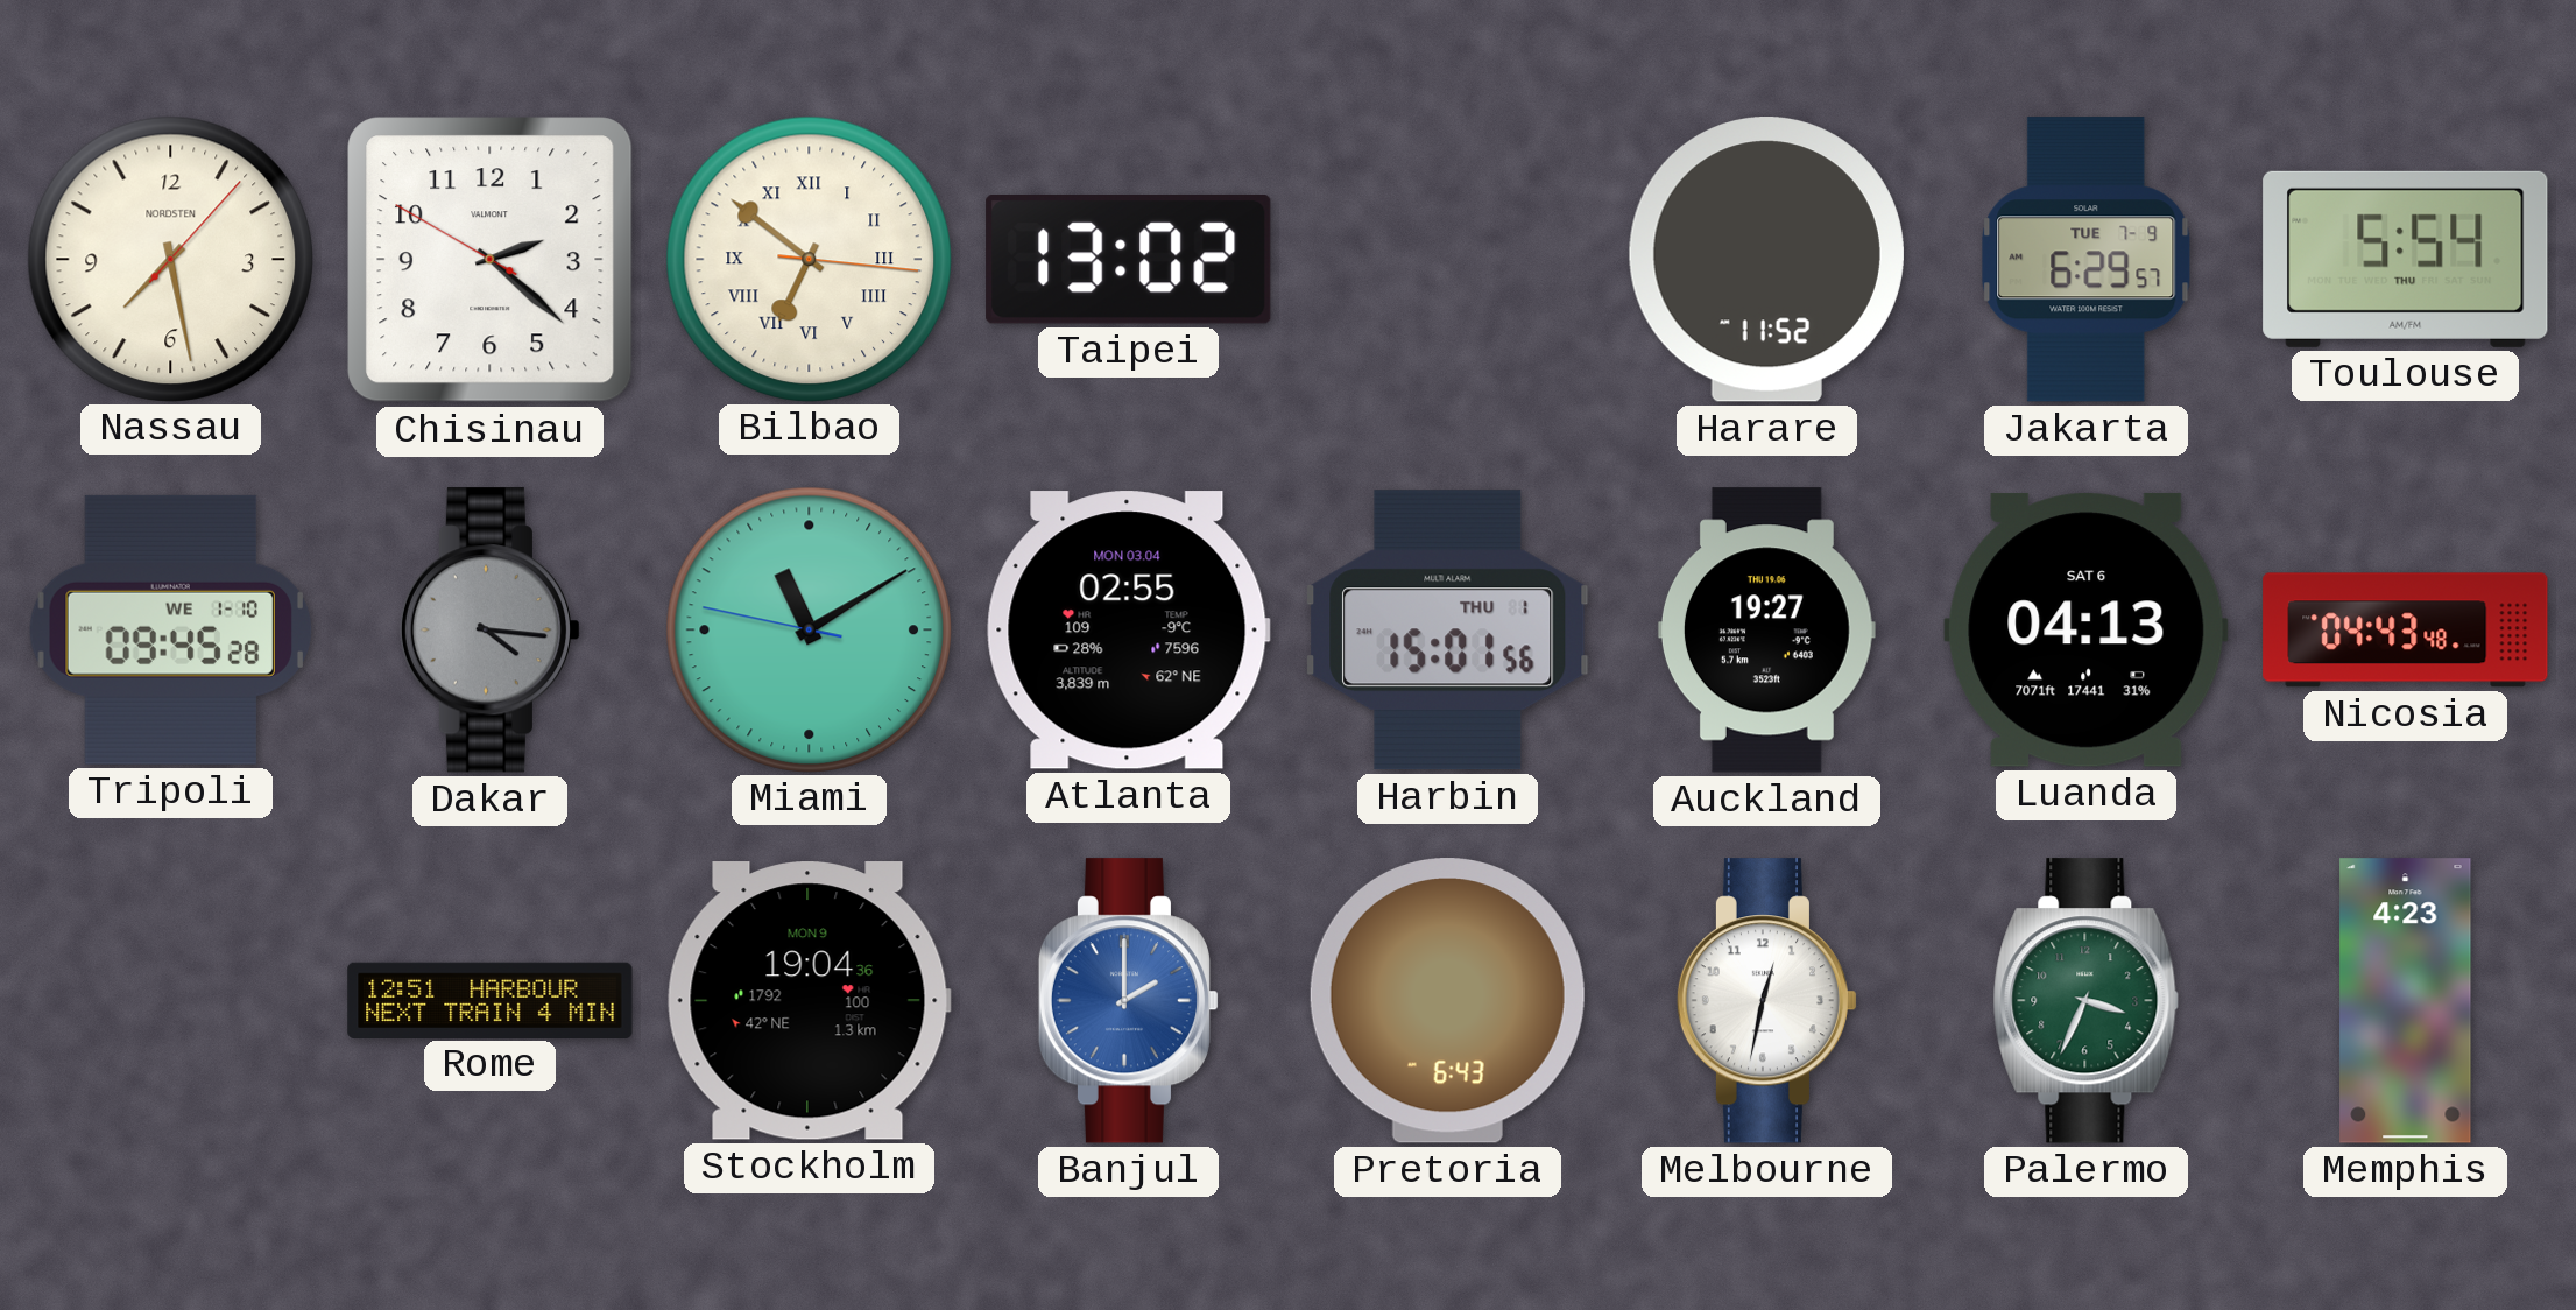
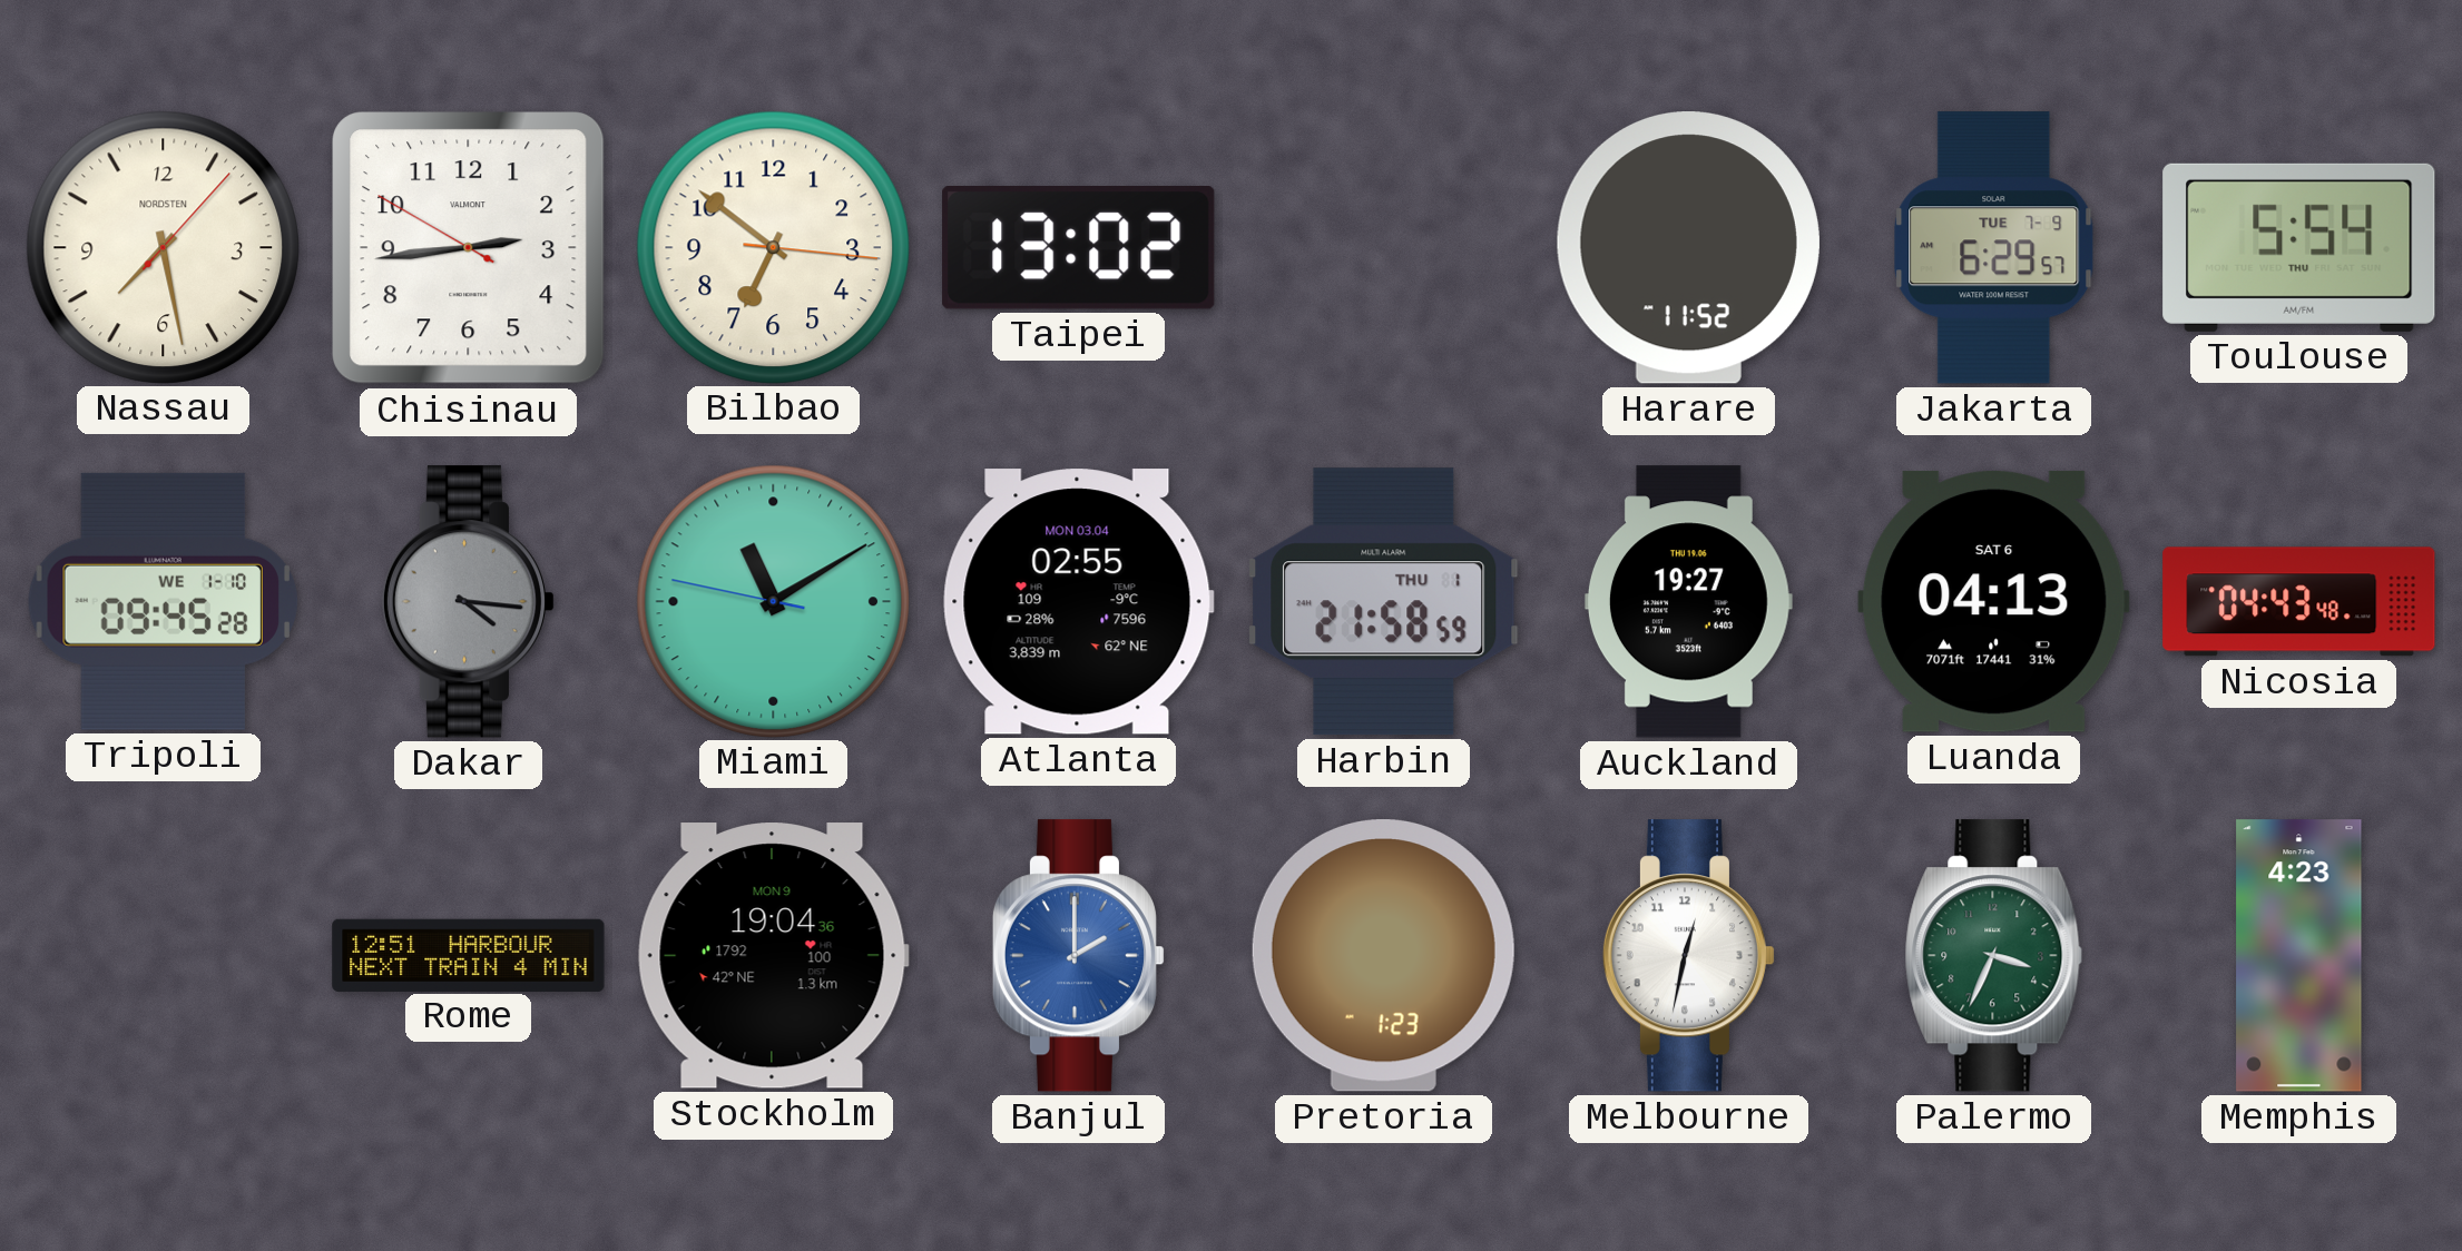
Chisinau: 2:21 -> 2:43
Bilbao numerals: Roman -> Arabic
Harbin: 15:01 -> 21:58
Pretoria: 6:43 -> 1:23
